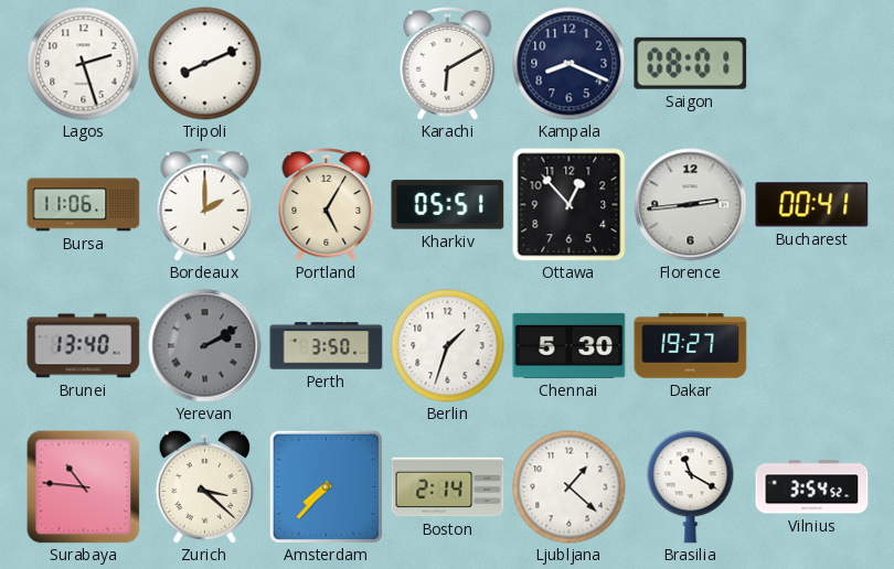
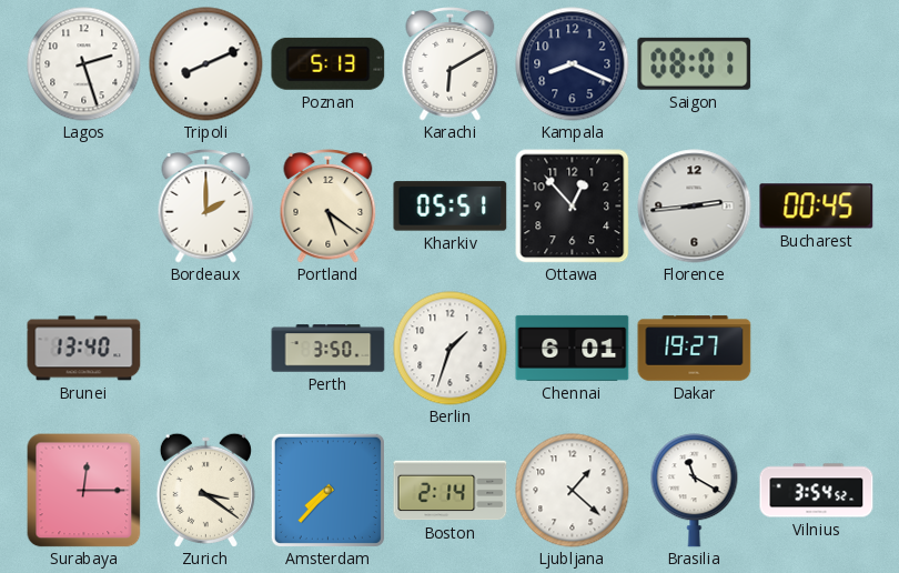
Poznan: none -> 5:13
Bursa: 11:06 -> none
Portland: 5:05 -> 5:21
Bucharest: 00:41 -> 00:45
Yerevan: 2:10 -> none
Chennai: 5:30 -> 6:01
Surabaya: 10:46 -> 12:15
Zurich: 3:22 -> 3:21
